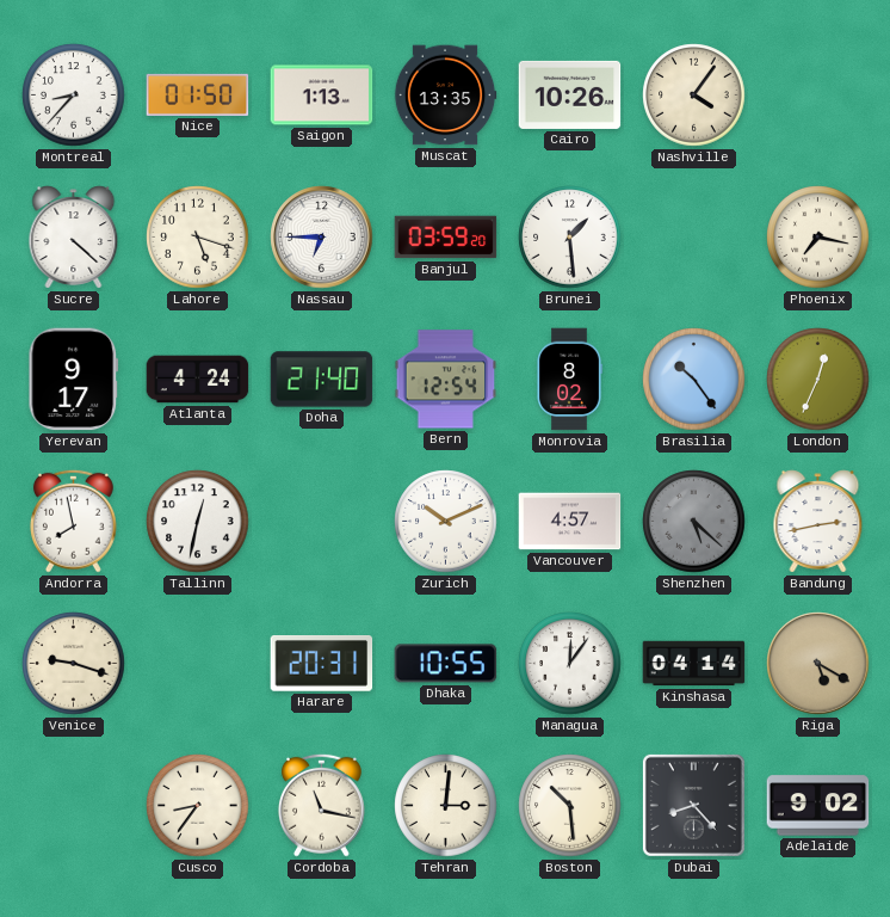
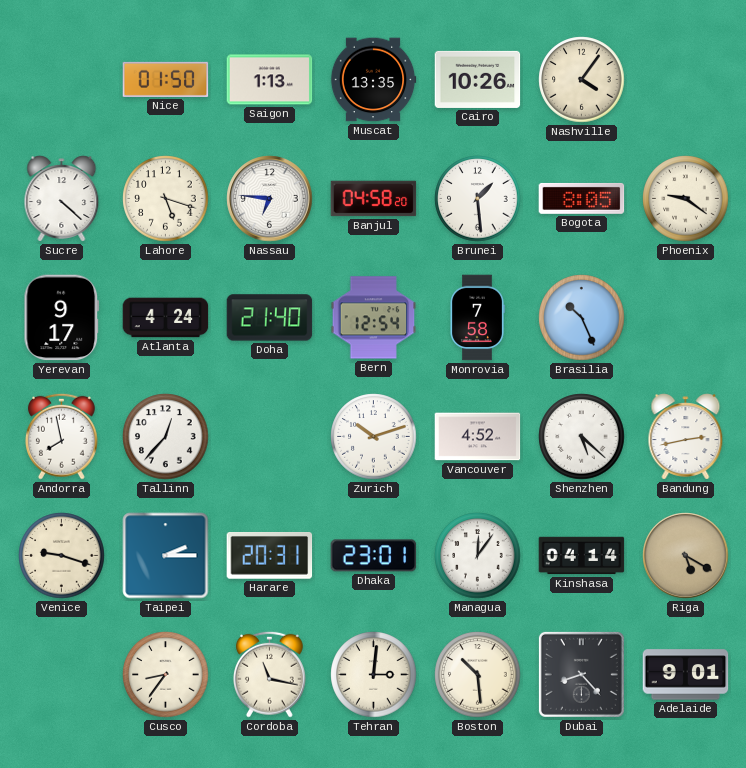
Montreal: 8:37 -> none
Nassau: 6:45 -> 6:46
Banjul: 03:59 -> 04:58
Bogota: none -> 8:05
Phoenix: 7:17 -> 9:21
Monrovia: 8:02 -> 7:58
Brasilia: 10:24 -> 10:26
London: 12:34 -> none
Tallinn: 12:32 -> 12:37
Zurich: 10:11 -> 10:12
Vancouver: 4:57 -> 4:52
Shenzhen dial: grey -> white
Taipei: none -> 2:15
Dhaka: 10:55 -> 23:01
Adelaide: 9:02 -> 9:01
